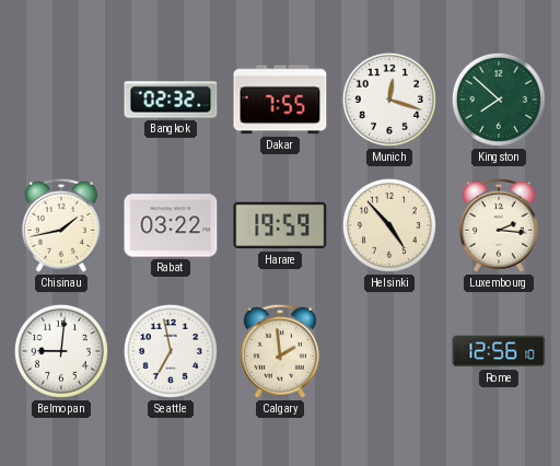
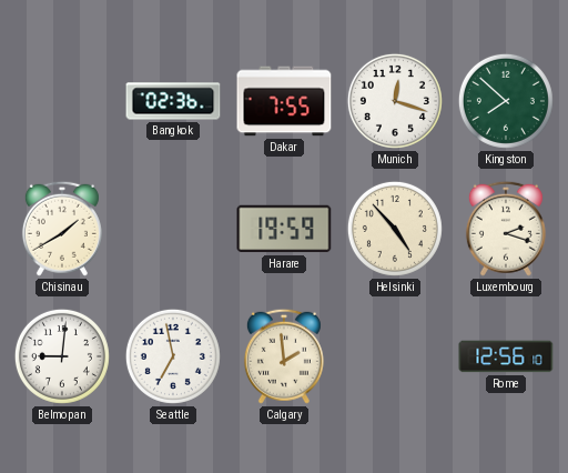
Bangkok: 02:32 -> 02:36
Chisinau: 1:43 -> 1:40
Rabat: 03:22 -> none
Luxembourg: 2:16 -> 2:18
